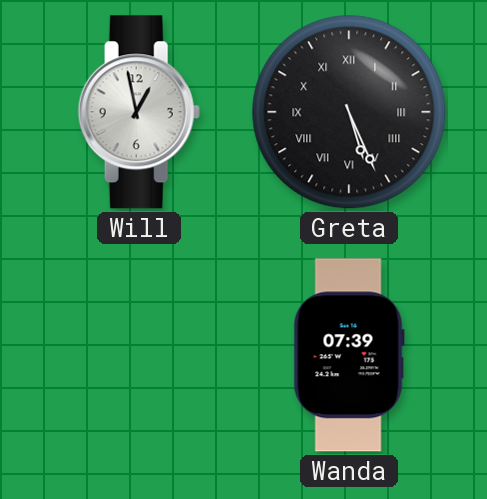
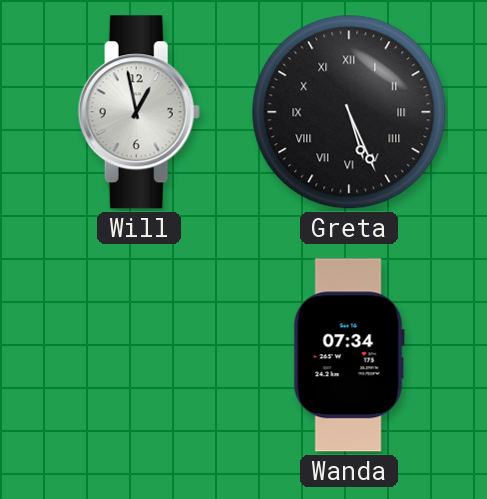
Wanda: 07:39 -> 07:34
